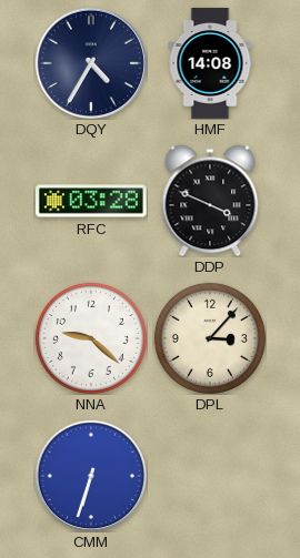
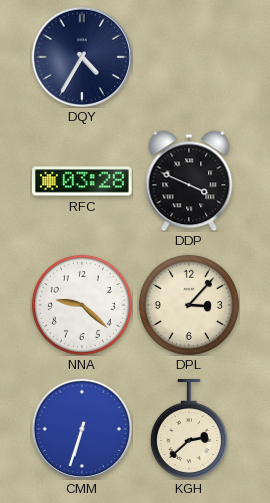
HMF: 14:08 -> none
KGH: none -> 2:38
